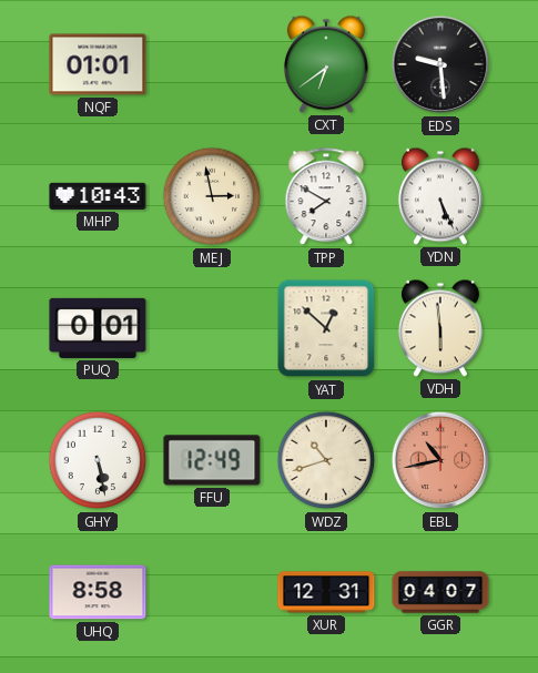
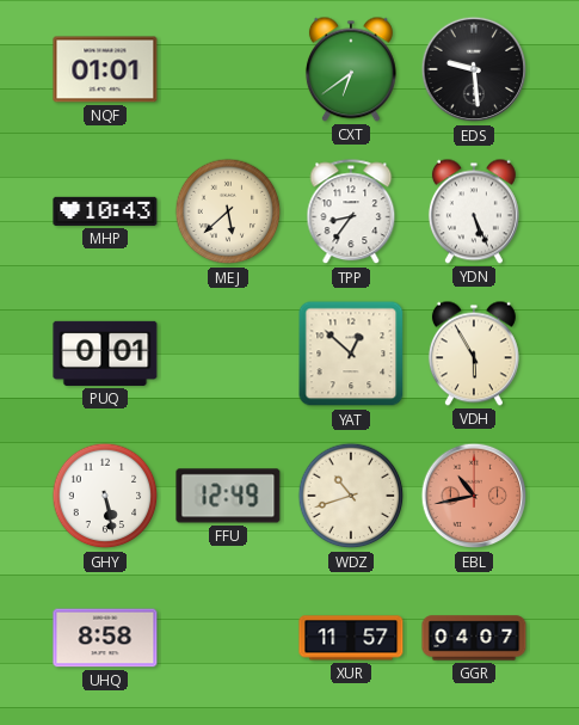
MEJ: 2:58 -> 5:38
TPP: 7:50 -> 8:36
VDH: 5:59 -> 5:55
XUR: 12:31 -> 11:57
